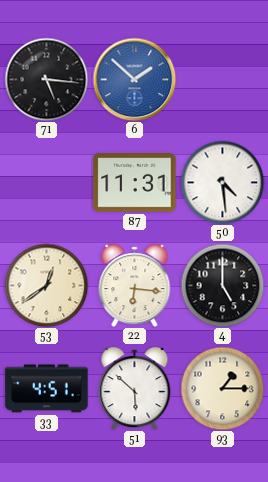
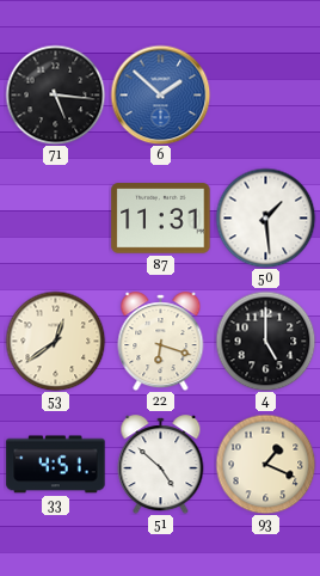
50: 4:29 -> 1:29
22: 6:16 -> 6:18
51: 5:52 -> 4:52
93: 1:15 -> 1:19
